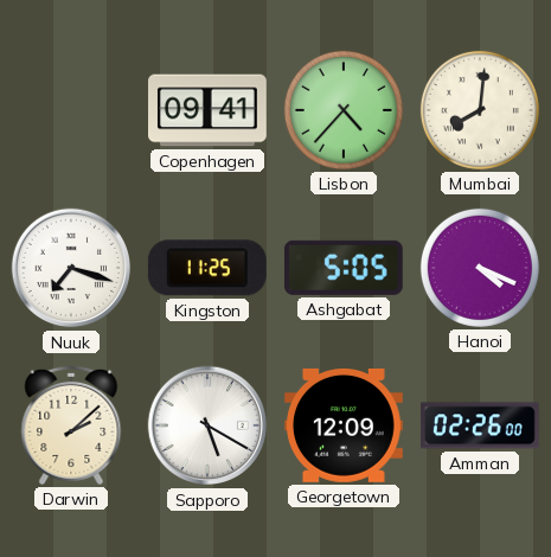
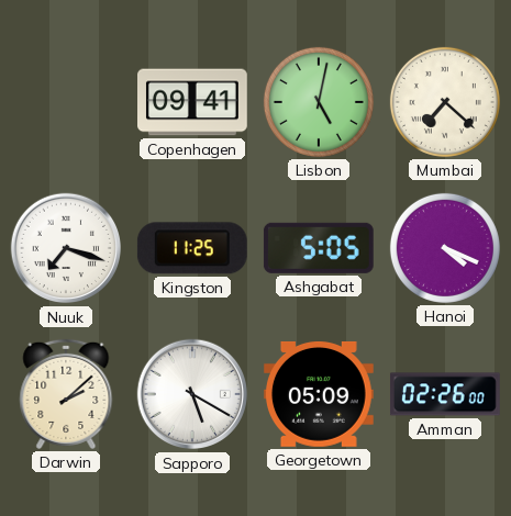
Lisbon: 4:37 -> 5:02
Mumbai: 8:01 -> 7:22
Georgetown: 12:09 -> 05:09
